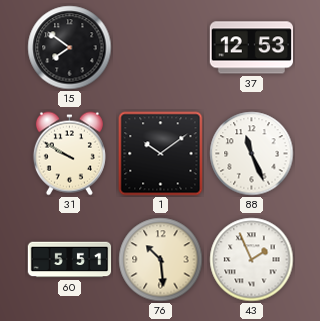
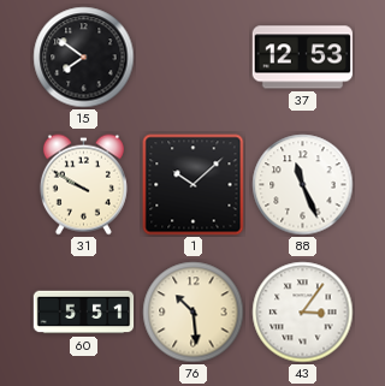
1: 10:09 -> 10:08
43: 1:56 -> 3:06
